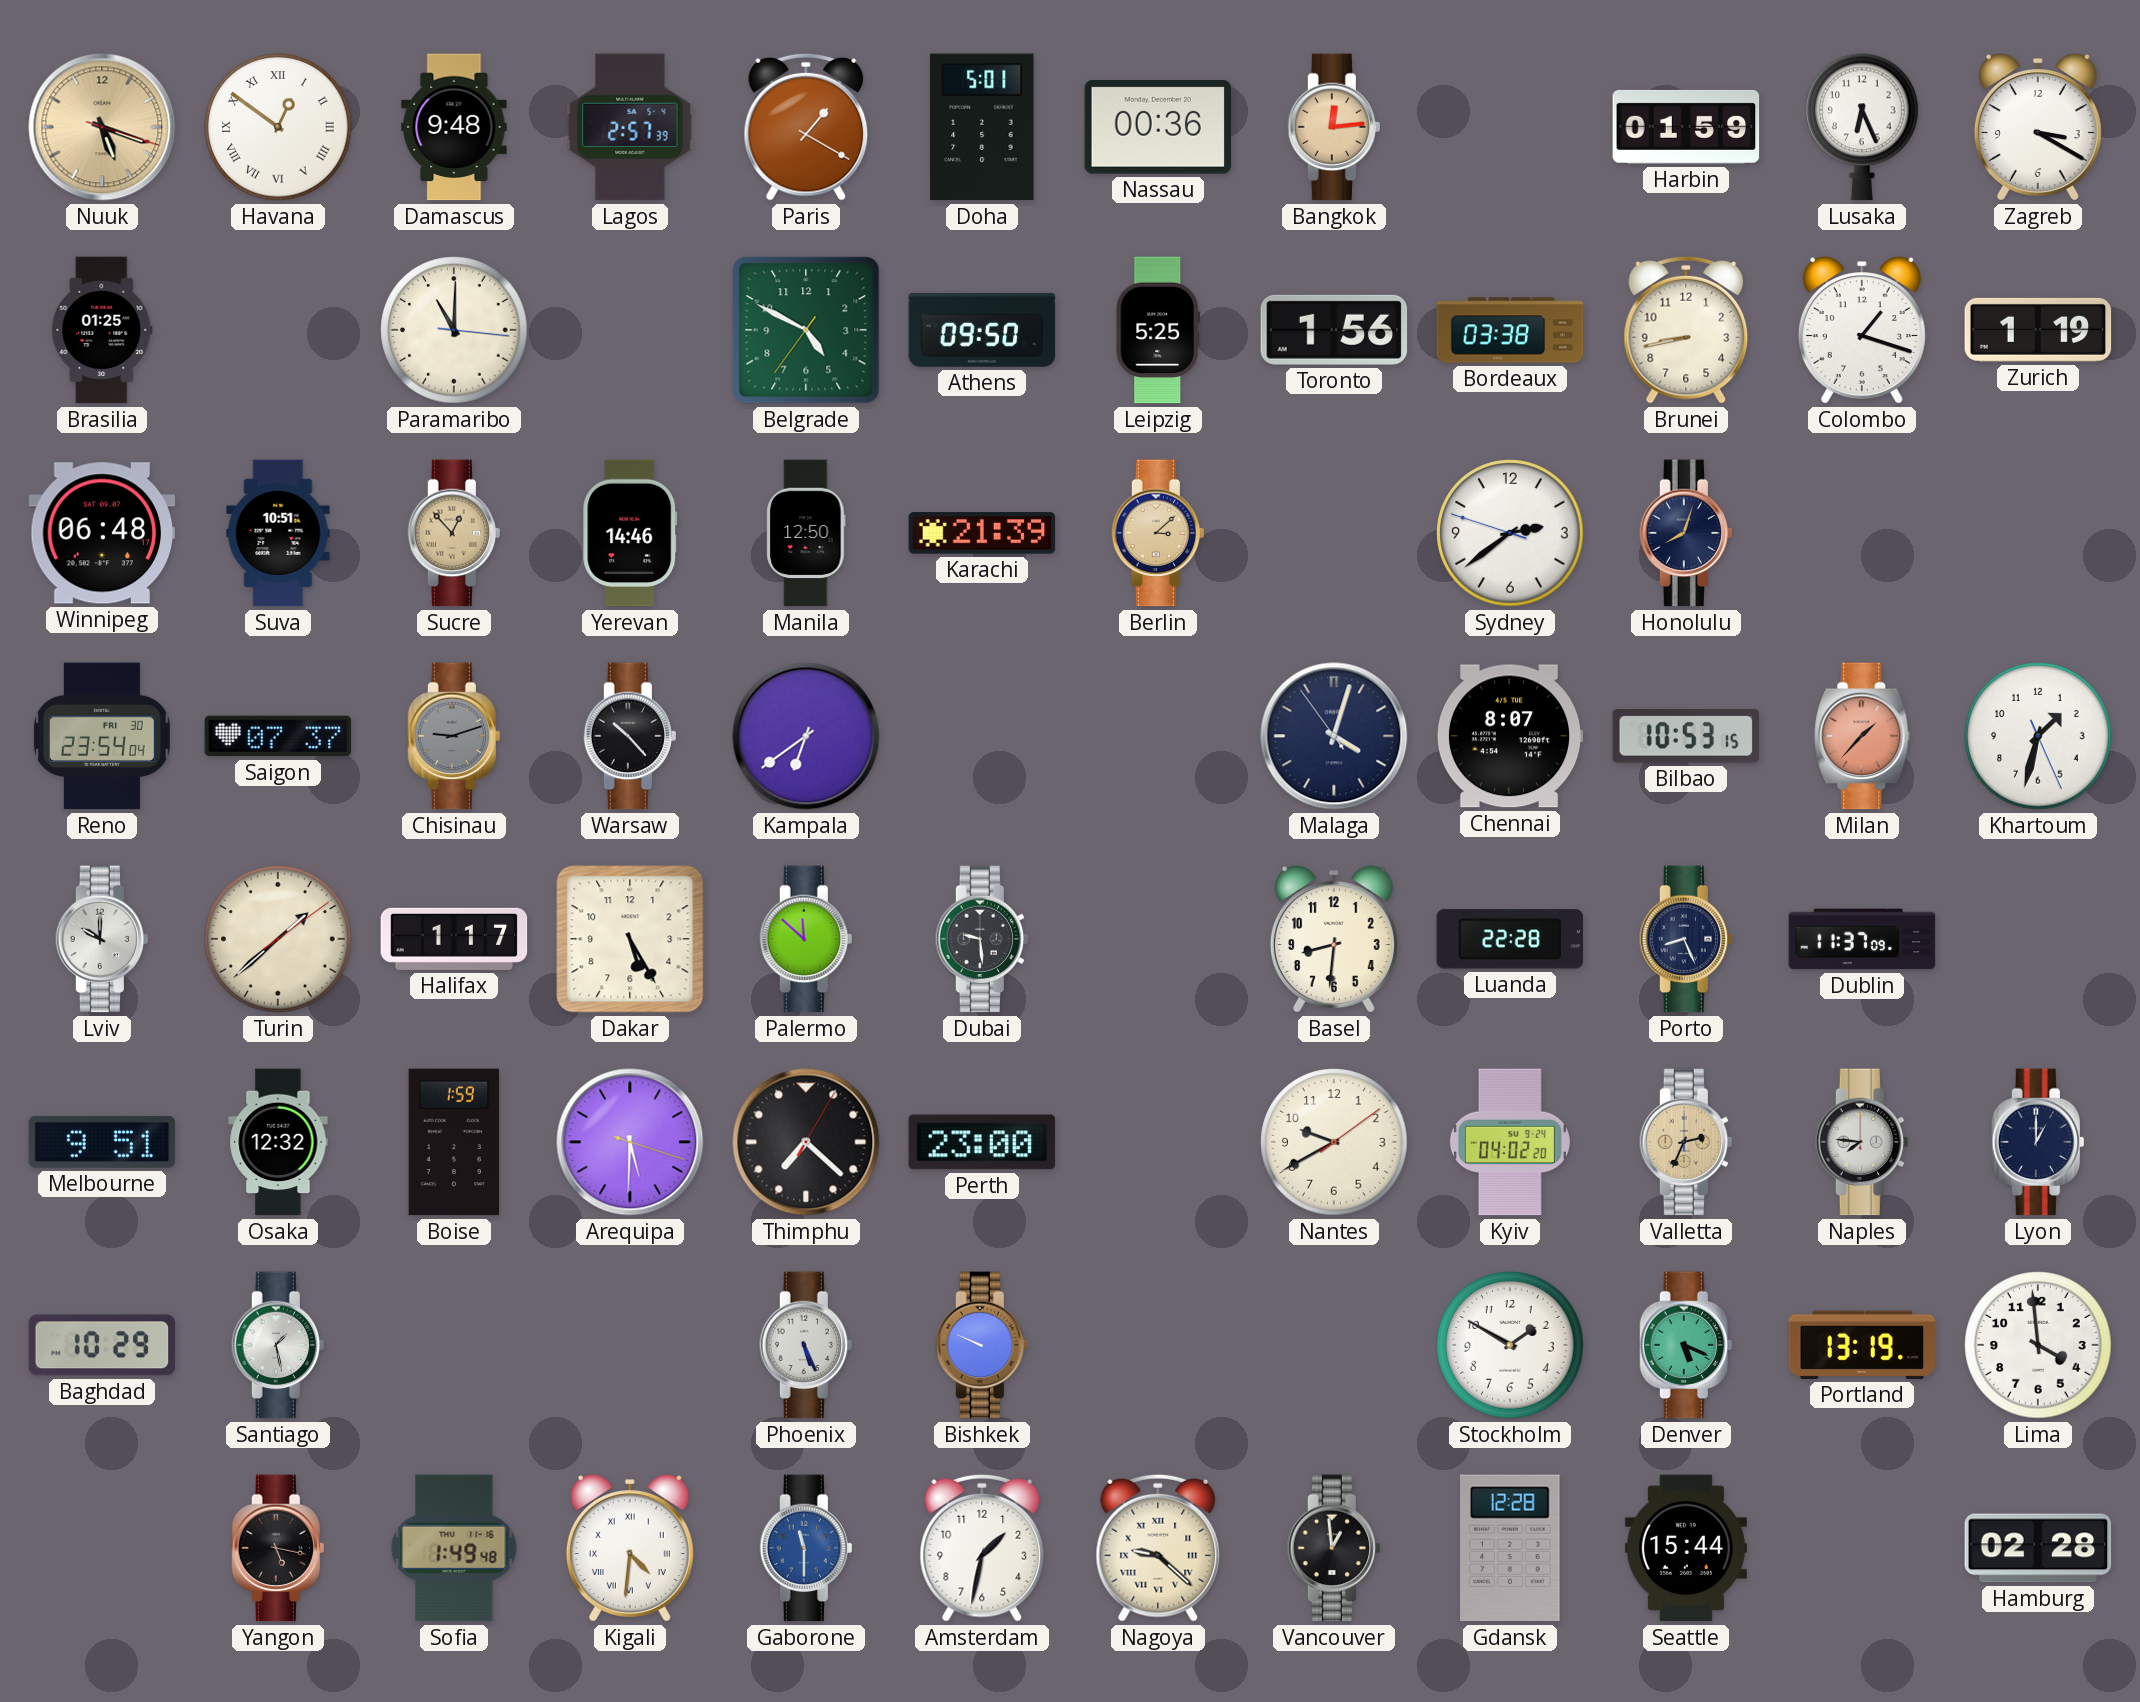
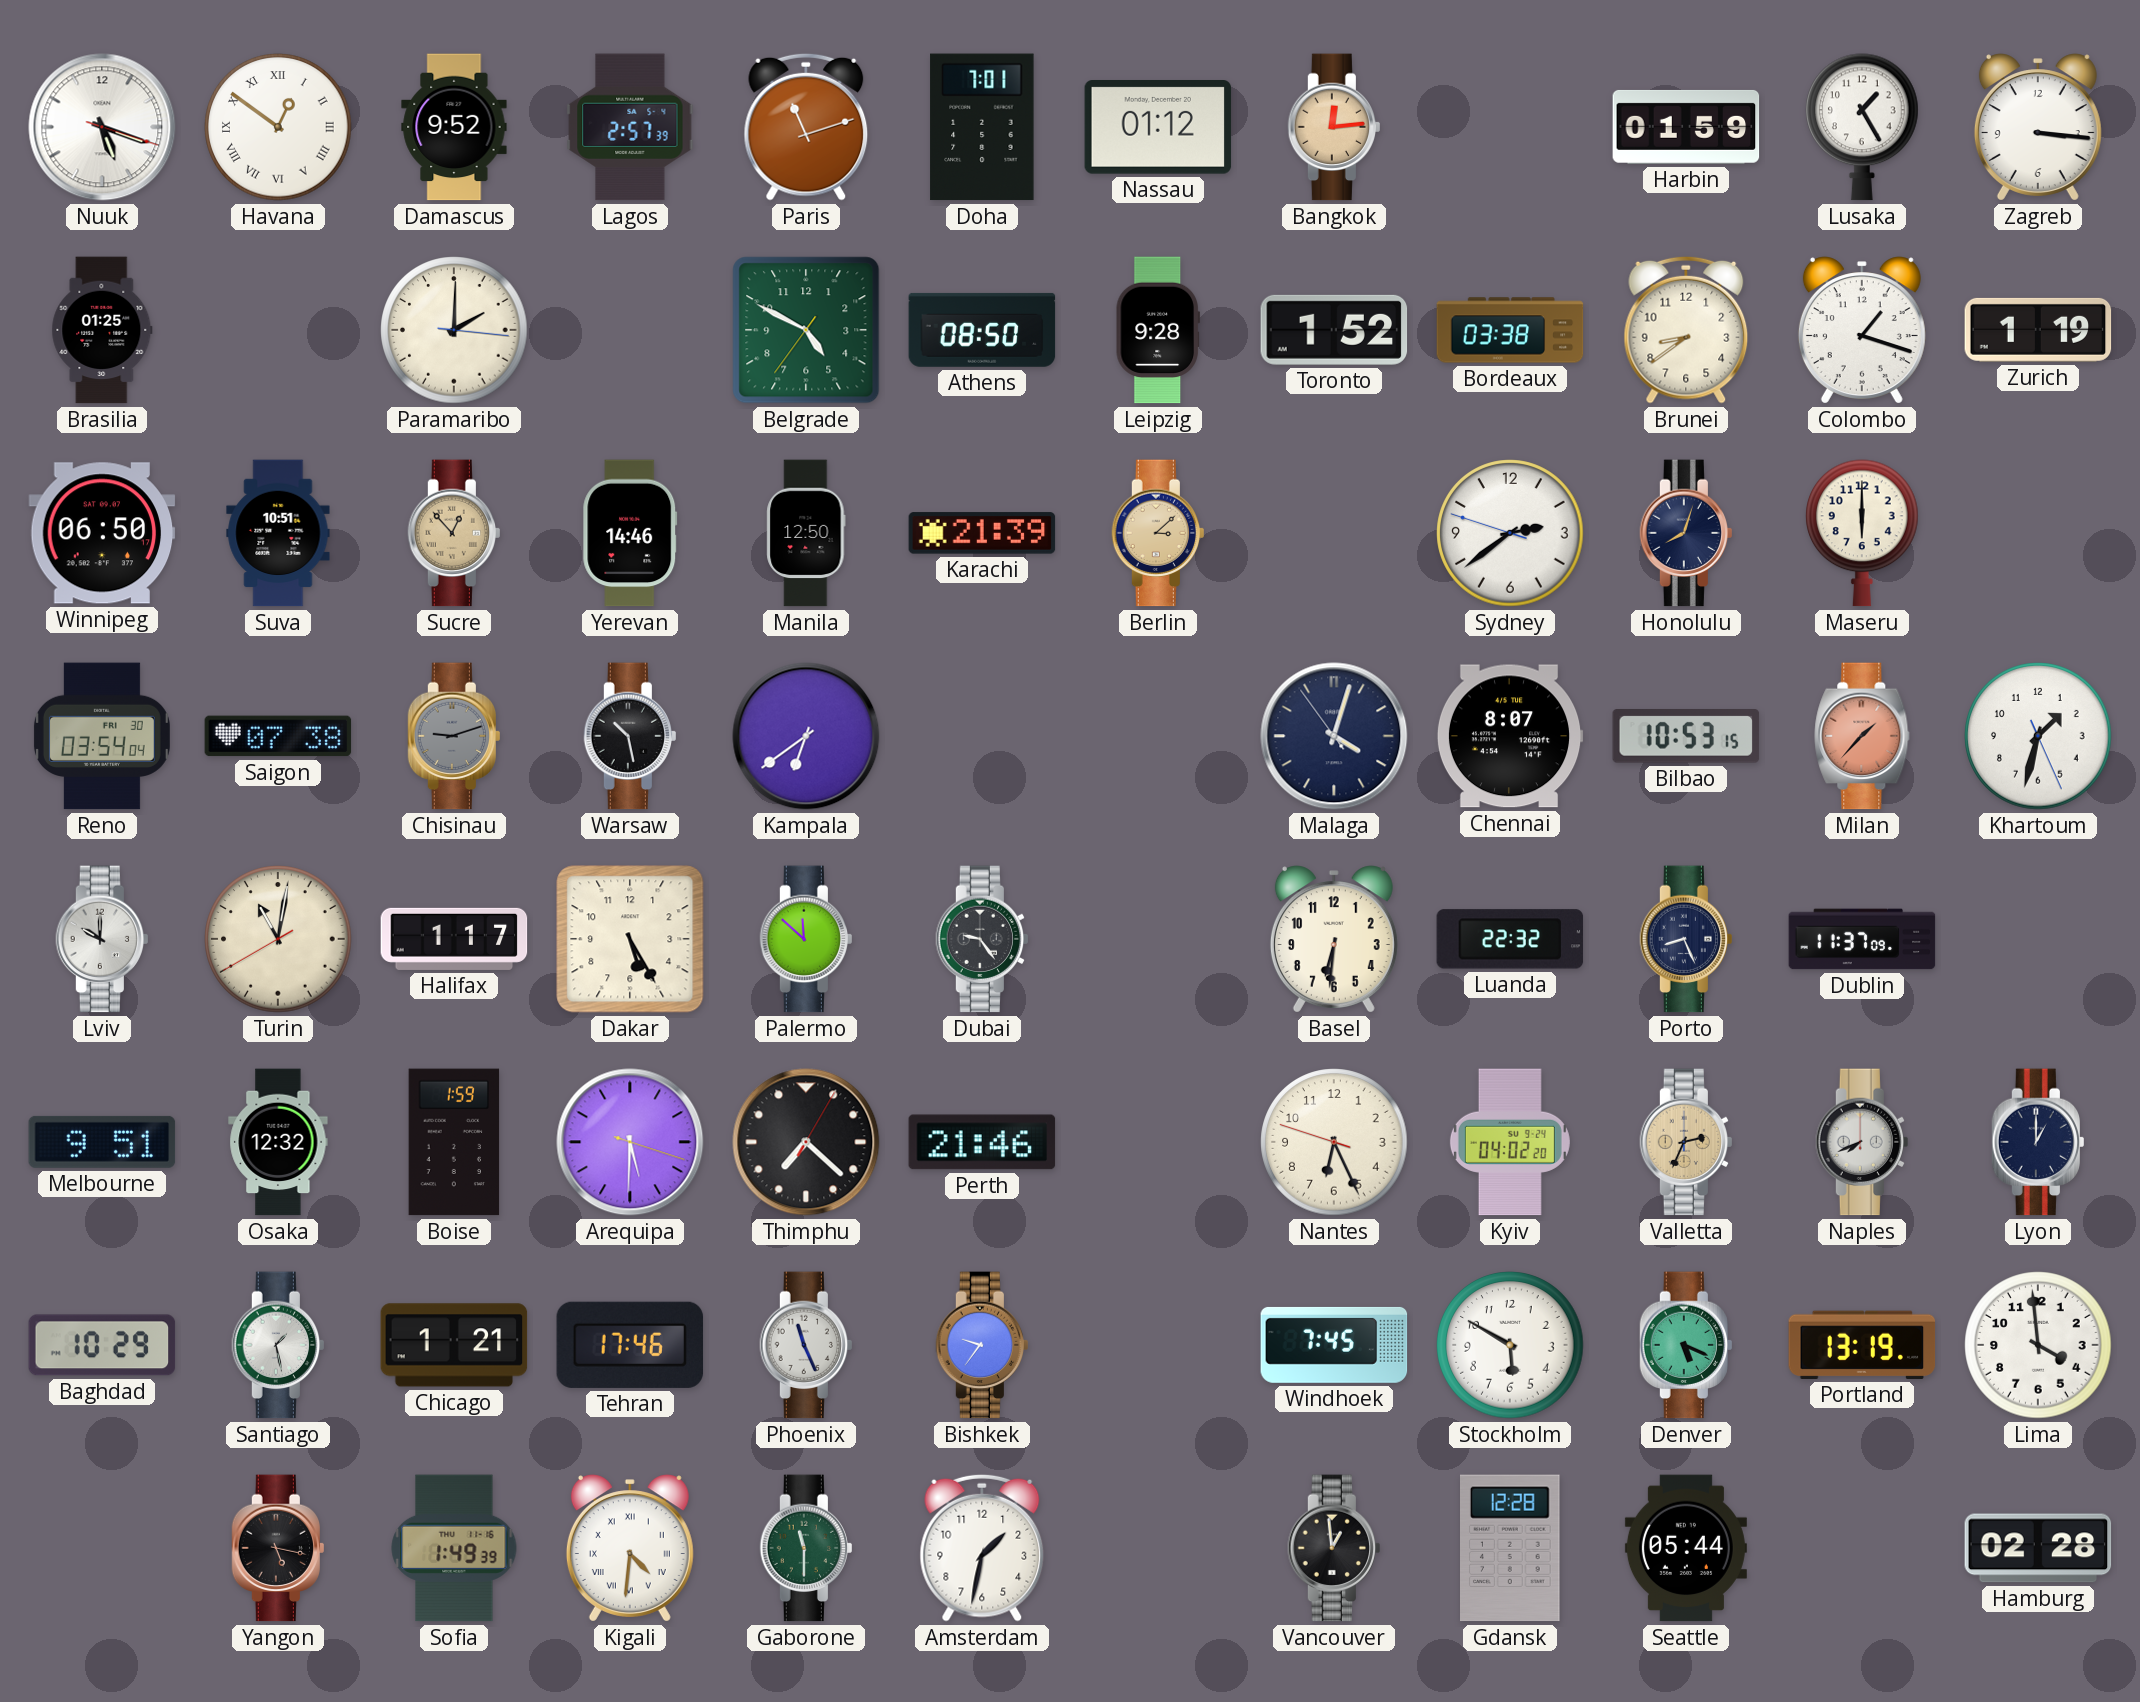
Nuuk dial: champagne -> white
Damascus: 9:48 -> 9:52
Paris: 1:20 -> 11:12
Doha: 5:01 -> 7:01
Nassau: 00:36 -> 01:12
Lusaka: 6:26 -> 1:25
Zagreb: 3:20 -> 3:16
Paramaribo: 11:00 -> 2:00
Athens: 09:50 -> 08:50
Leipzig: 5:25 -> 9:28
Toronto: 1:56 -> 1:52
Brunei: 8:43 -> 8:39
Winnipeg: 06:48 -> 06:50
Maseru: none -> 6:00
Reno: 23:54 -> 03:54
Saigon: 07:37 -> 07:38
Warsaw: 10:23 -> 10:28
Turin: 1:38 -> 11:01
Dubai: 9:29 -> 9:24
Basel: 8:31 -> 6:31
Luanda: 22:28 -> 22:32
Perth: 23:00 -> 21:46
Nantes: 9:40 -> 6:25
Naples: 7:46 -> 7:41
Chicago: none -> 1:21
Tehran: none -> 17:46
Phoenix: 5:26 -> 11:26
Bishkek: 9:49 -> 9:36
Windhoek: none -> 7:45
Stockholm: 1:50 -> 5:50
Sofia: 1:49:48 -> 1:49:39
Gaborone dial: blue -> green
Nagoya: 9:22 -> none
Seattle: 15:44 -> 05:44
